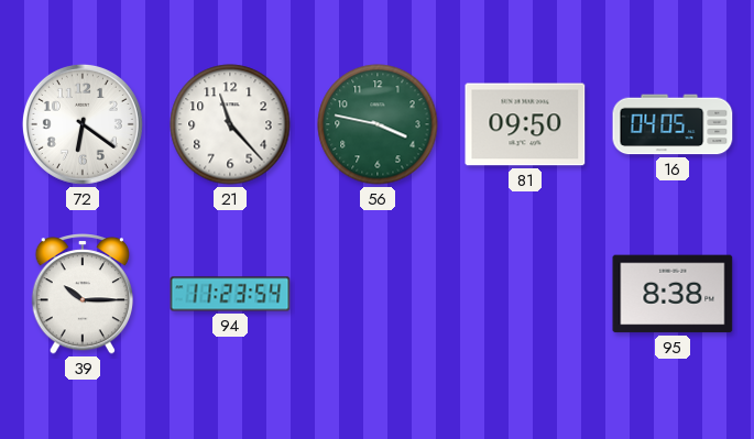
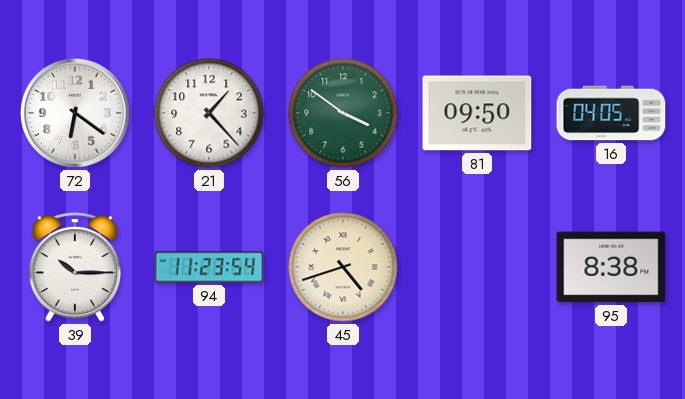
21: 11:23 -> 1:23
56: 3:47 -> 3:51
45: none -> 4:42
